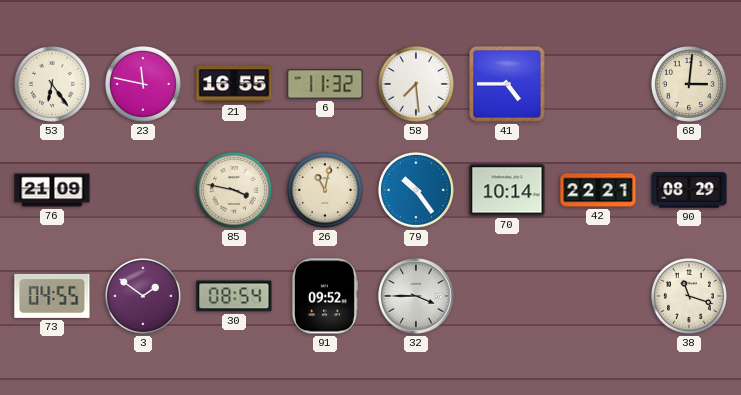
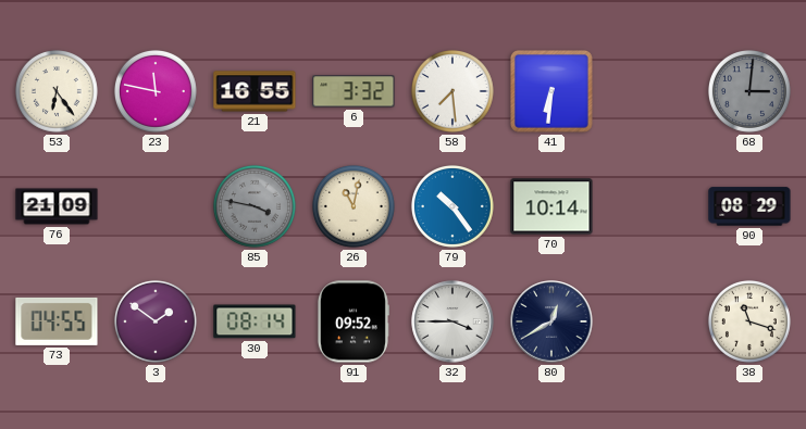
6: 11:32 -> 3:32
41: 4:45 -> 6:31
68 dial: cream -> grey
85 dial: cream -> grey
42: 22:21 -> none
30: 08:54 -> 08:14
80: none -> 12:40
